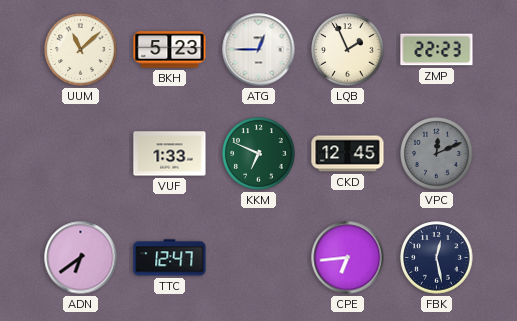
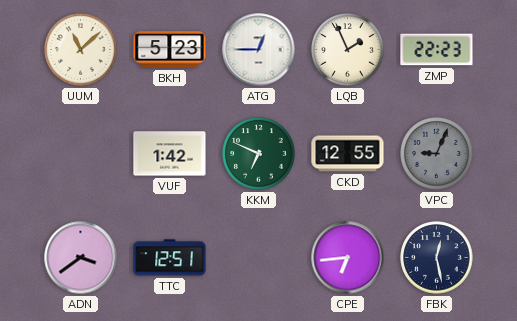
VUF: 1:33 -> 1:42
CKD: 12:45 -> 12:55
VPC: 12:11 -> 9:04
ADN: 6:39 -> 3:39
TTC: 12:47 -> 12:51
